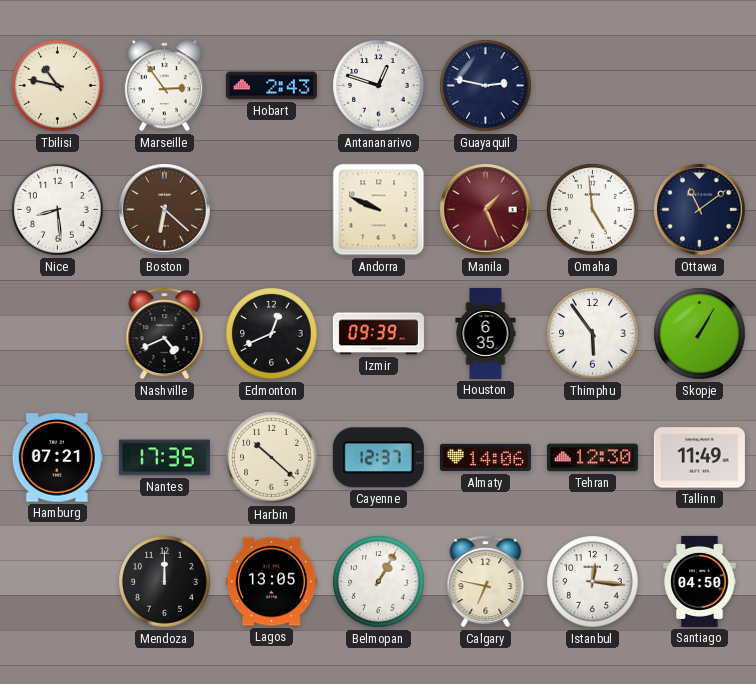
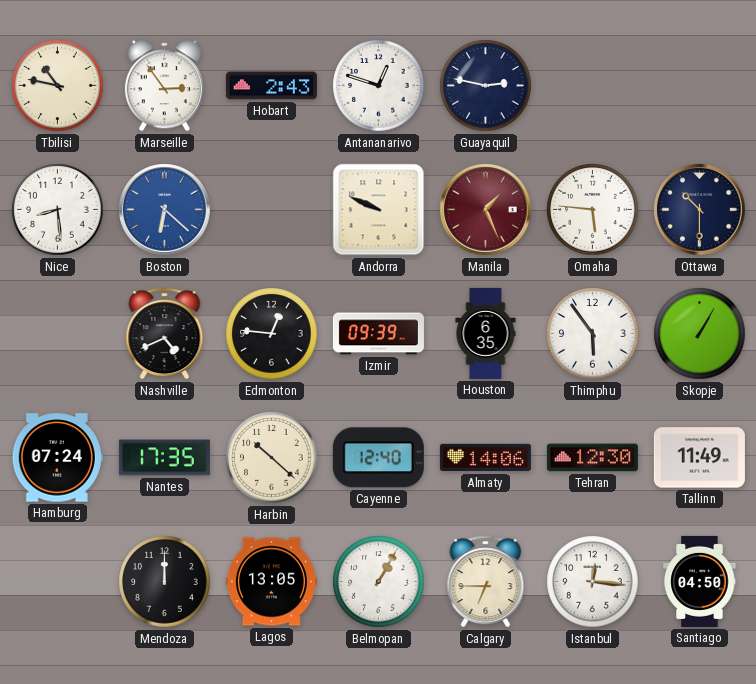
Boston dial: brown -> blue
Omaha: 4:59 -> 5:46
Ottawa: 11:09 -> 10:30
Edmonton: 12:41 -> 12:46
Hamburg: 07:21 -> 07:24
Cayenne: 12:37 -> 12:40
Calgary: 6:47 -> 6:45
